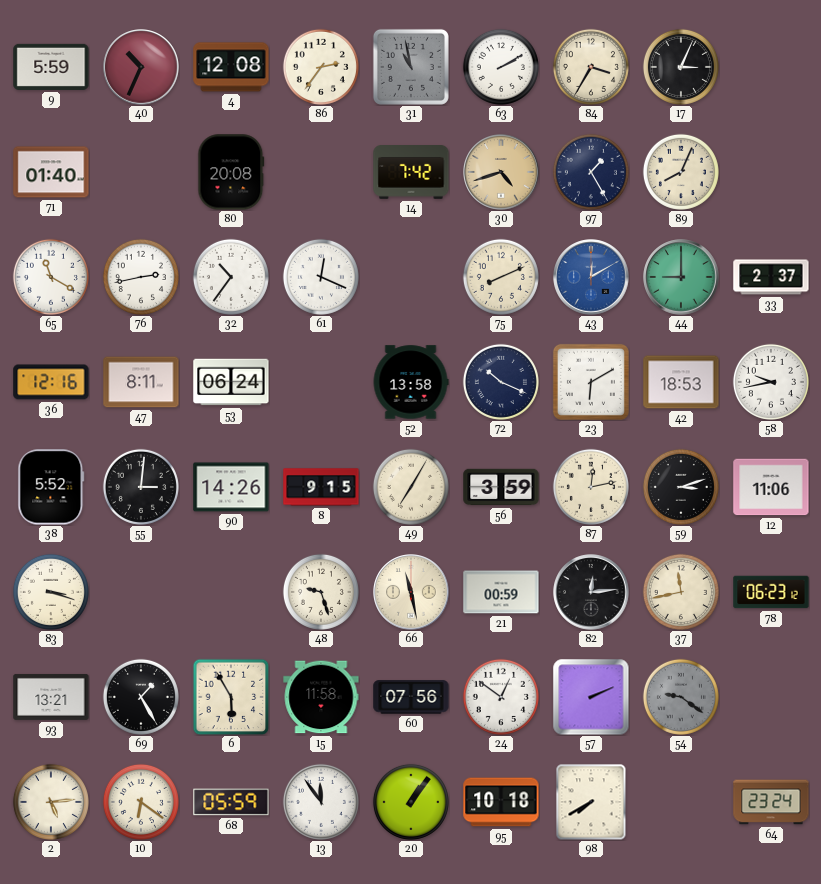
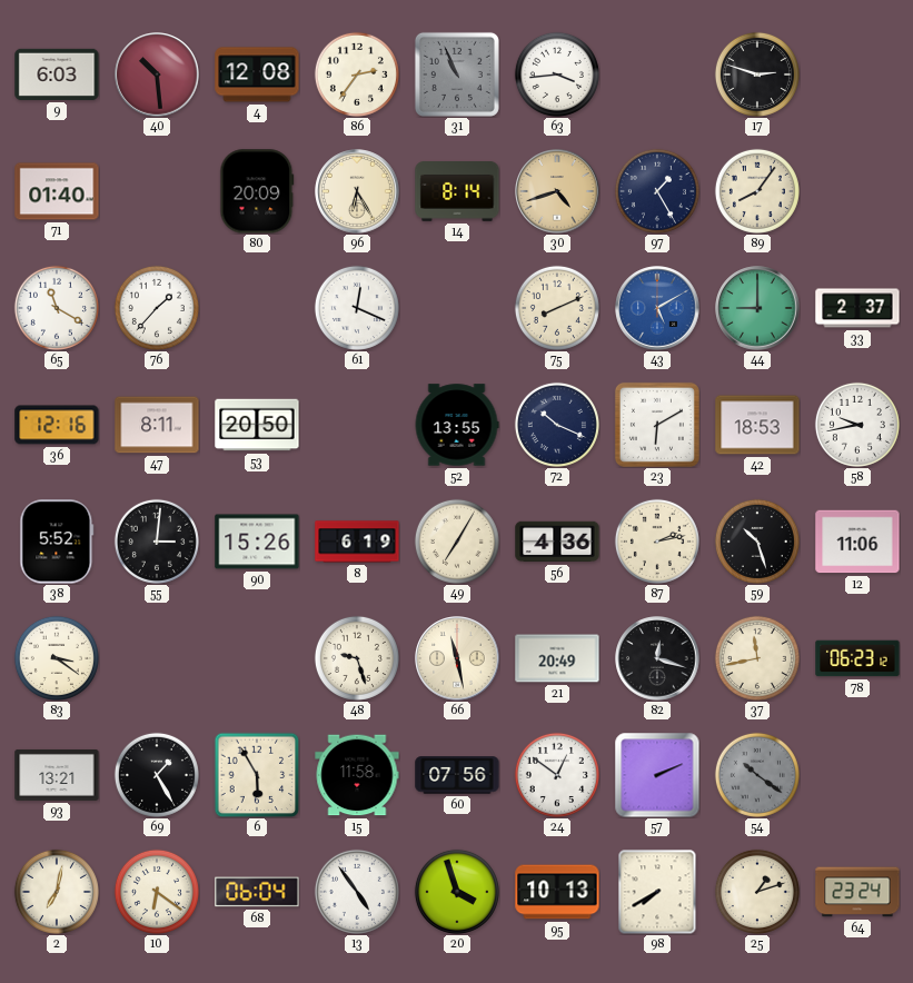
9: 5:59 -> 6:03
40: 10:34 -> 10:29
31: 10:58 -> 10:56
63: 2:10 -> 3:44
84: 3:35 -> none
17: 3:04 -> 2:48
80: 20:08 -> 20:09
96: none -> 6:25
14: 7:42 -> 8:14
89: 8:04 -> 8:06
76: 2:43 -> 1:37
32: 10:36 -> none
43: 12:10 -> 5:10
53: 06:24 -> 20:50
52: 13:58 -> 13:55
90: 14:26 -> 15:26
8: 9:15 -> 6:19
56: 3:59 -> 4:36
87: 12:13 -> 2:13
59: 3:12 -> 10:27
83: 3:18 -> 3:21
21: 00:59 -> 20:49
82: 12:14 -> 12:18
54: 9:21 -> 10:21
2: 5:14 -> 7:02
68: 05:59 -> 06:04
13: 11:54 -> 4:54
20: 1:06 -> 3:57
95: 10:18 -> 10:13
25: none -> 1:12
